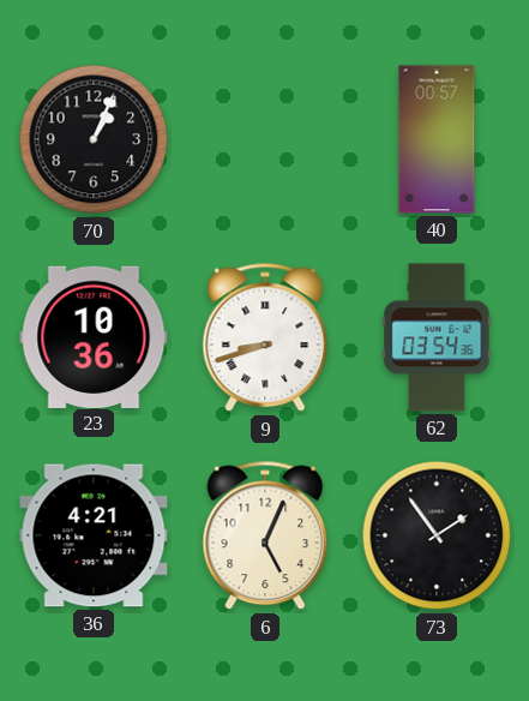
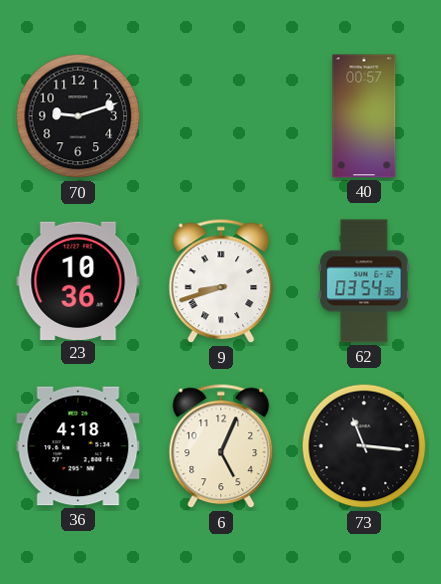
70: 1:04 -> 9:12
36: 4:21 -> 4:18
73: 1:54 -> 11:16
